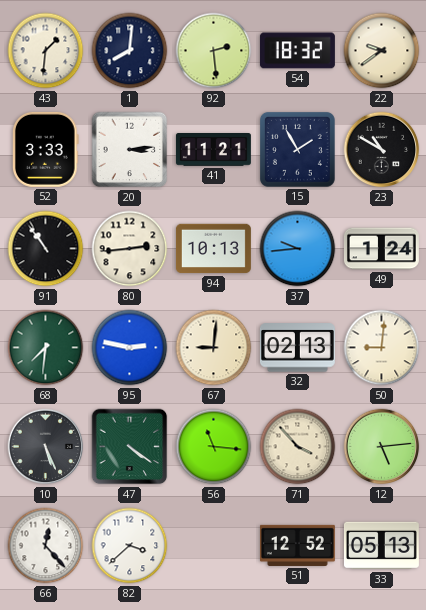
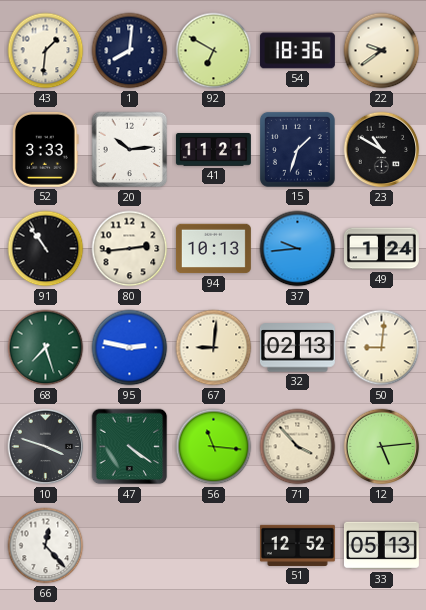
92: 2:29 -> 6:50
54: 18:32 -> 18:36
20: 3:14 -> 10:14
15: 1:55 -> 1:33
68: 7:31 -> 7:27
10: 5:26 -> 3:48
82: 3:38 -> none
